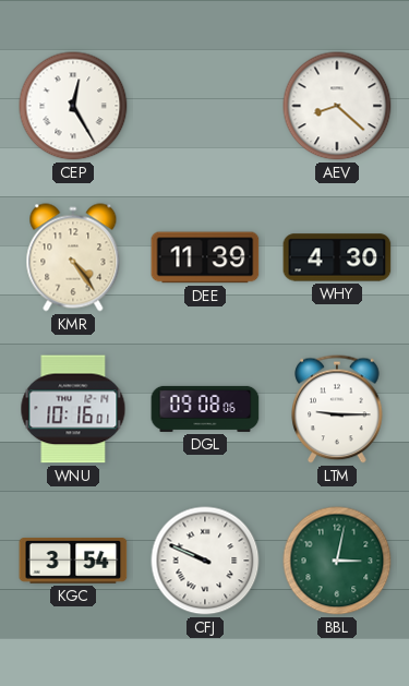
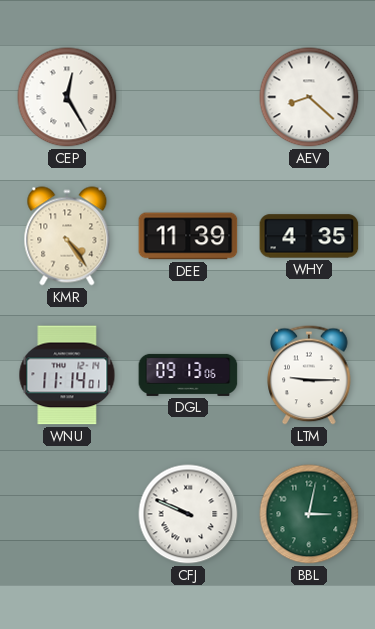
WHY: 4:30 -> 4:35
WNU: 10:16 -> 11:14
DGL: 09:08 -> 09:13
KGC: 3:54 -> none
